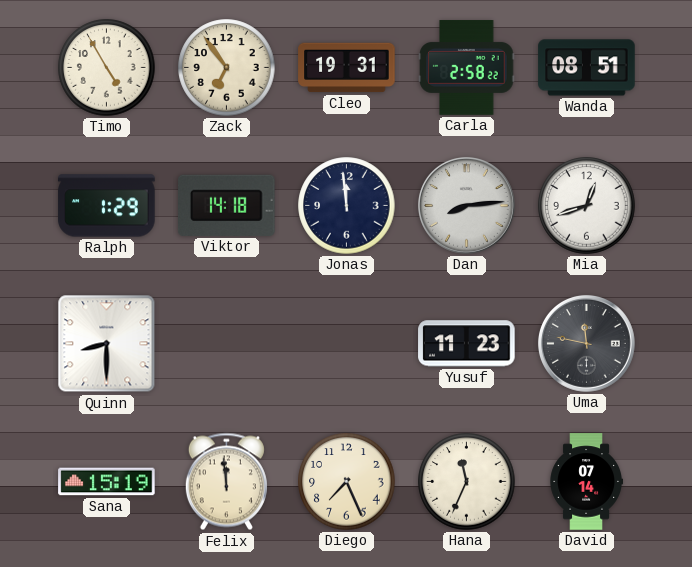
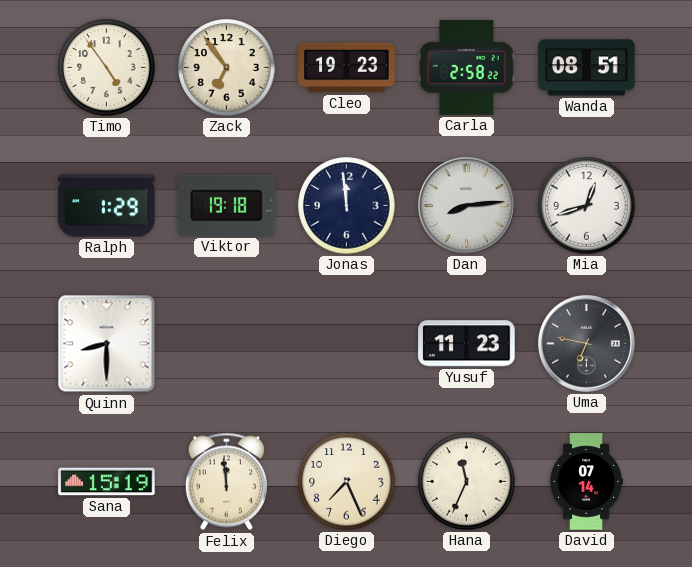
Timo: 4:55 -> 4:54
Cleo: 19:31 -> 19:23
Viktor: 14:18 -> 19:18
Uma: 11:47 -> 6:47
